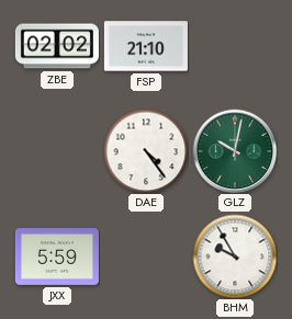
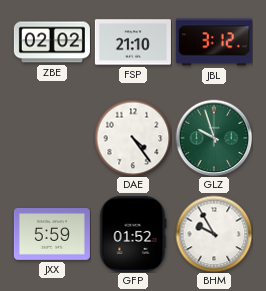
JBL: none -> 3:12
GLZ: 10:02 -> 9:57
GFP: none -> 01:52
